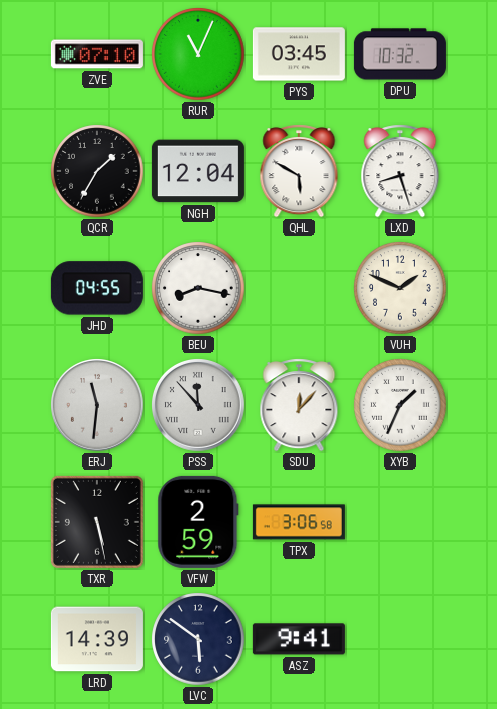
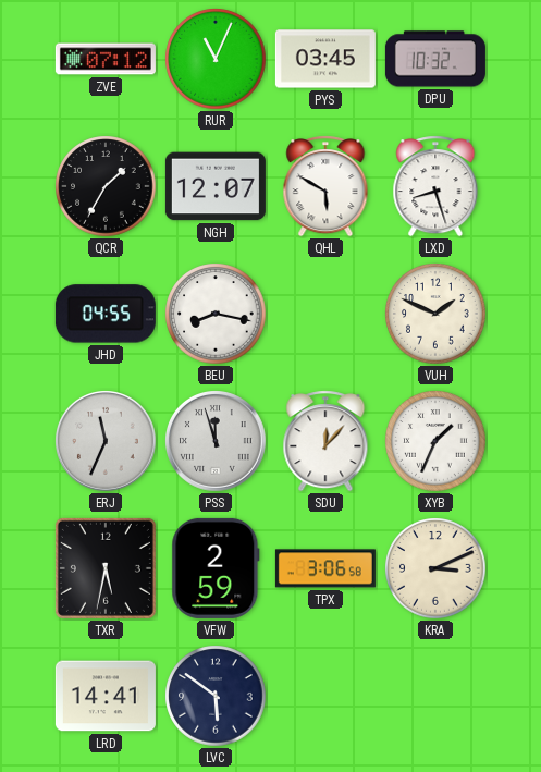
ZVE: 07:10 -> 07:12
NGH: 12:04 -> 12:07
ERJ: 11:31 -> 11:34
PSS: 11:53 -> 11:57
TXR: 5:28 -> 5:32
KRA: none -> 3:11
LRD: 14:39 -> 14:41
ASZ: 9:41 -> none
